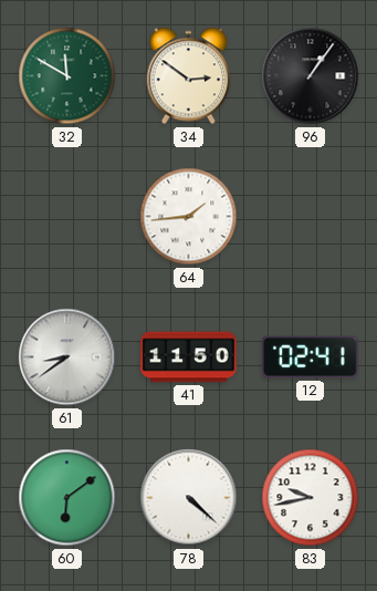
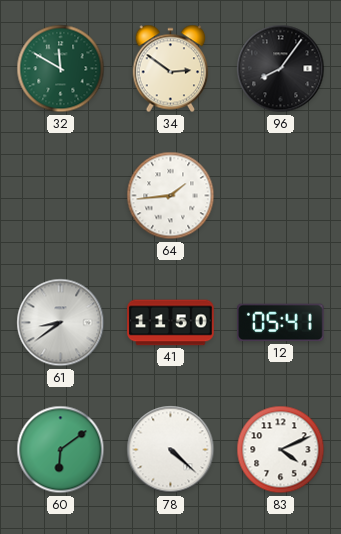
96: 1:06 -> 8:06
12: 02:41 -> 05:41
83: 9:43 -> 4:11
